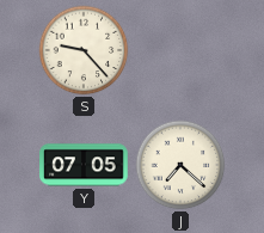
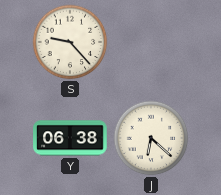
Y: 07:05 -> 06:38
J: 7:22 -> 6:22
